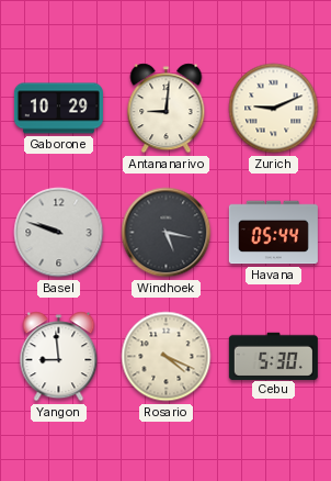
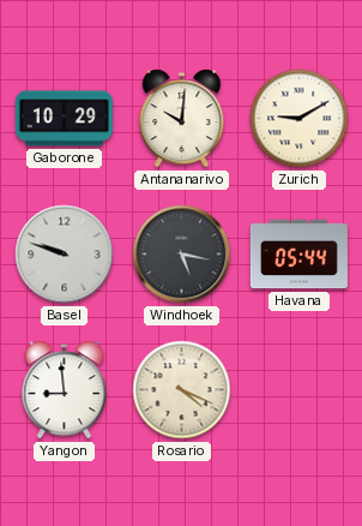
Antananarivo: 9:01 -> 10:01
Zurich: 9:11 -> 9:10
Cebu: 5:30 -> none
